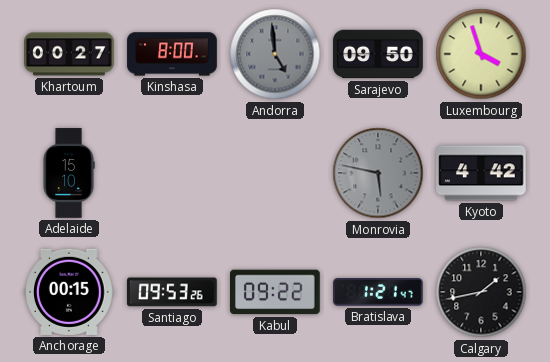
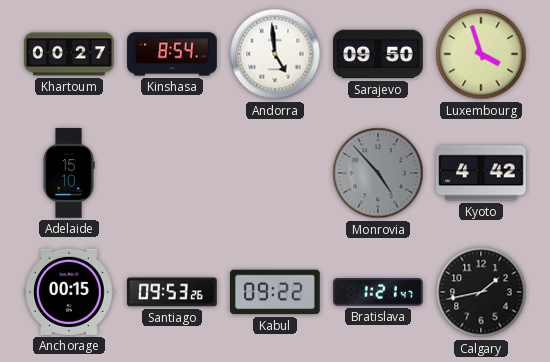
Kinshasa: 8:00 -> 8:54
Andorra dial: grey -> white
Monrovia: 5:47 -> 4:53
